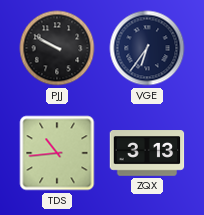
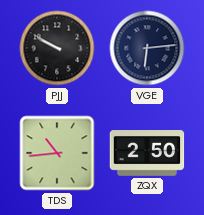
VGE: 6:36 -> 6:14
ZQX: 3:13 -> 2:50
